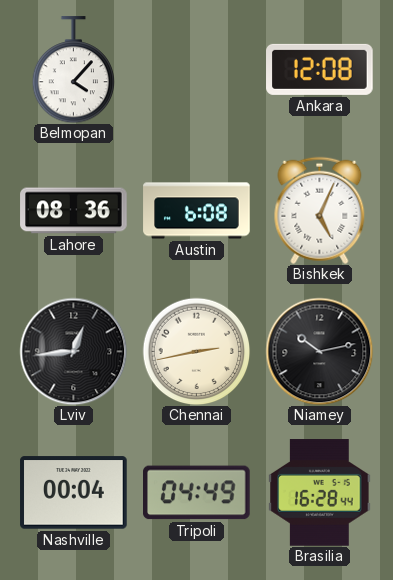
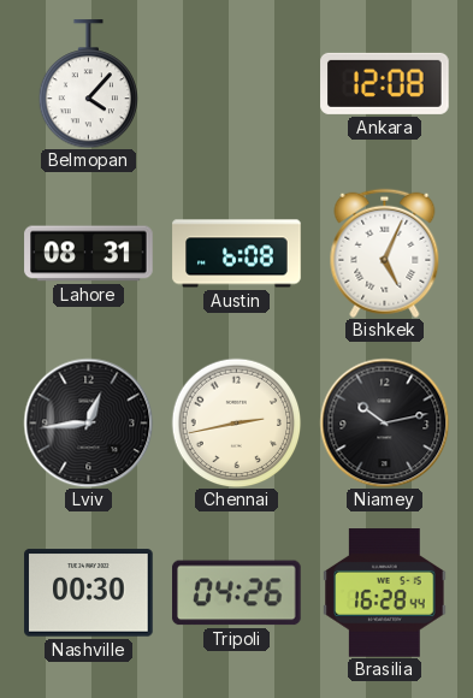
Lahore: 08:36 -> 08:31
Nashville: 00:04 -> 00:30
Tripoli: 04:49 -> 04:26
